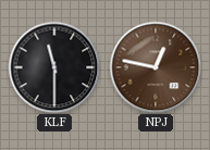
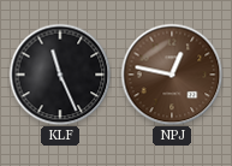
KLF: 11:30 -> 11:26
